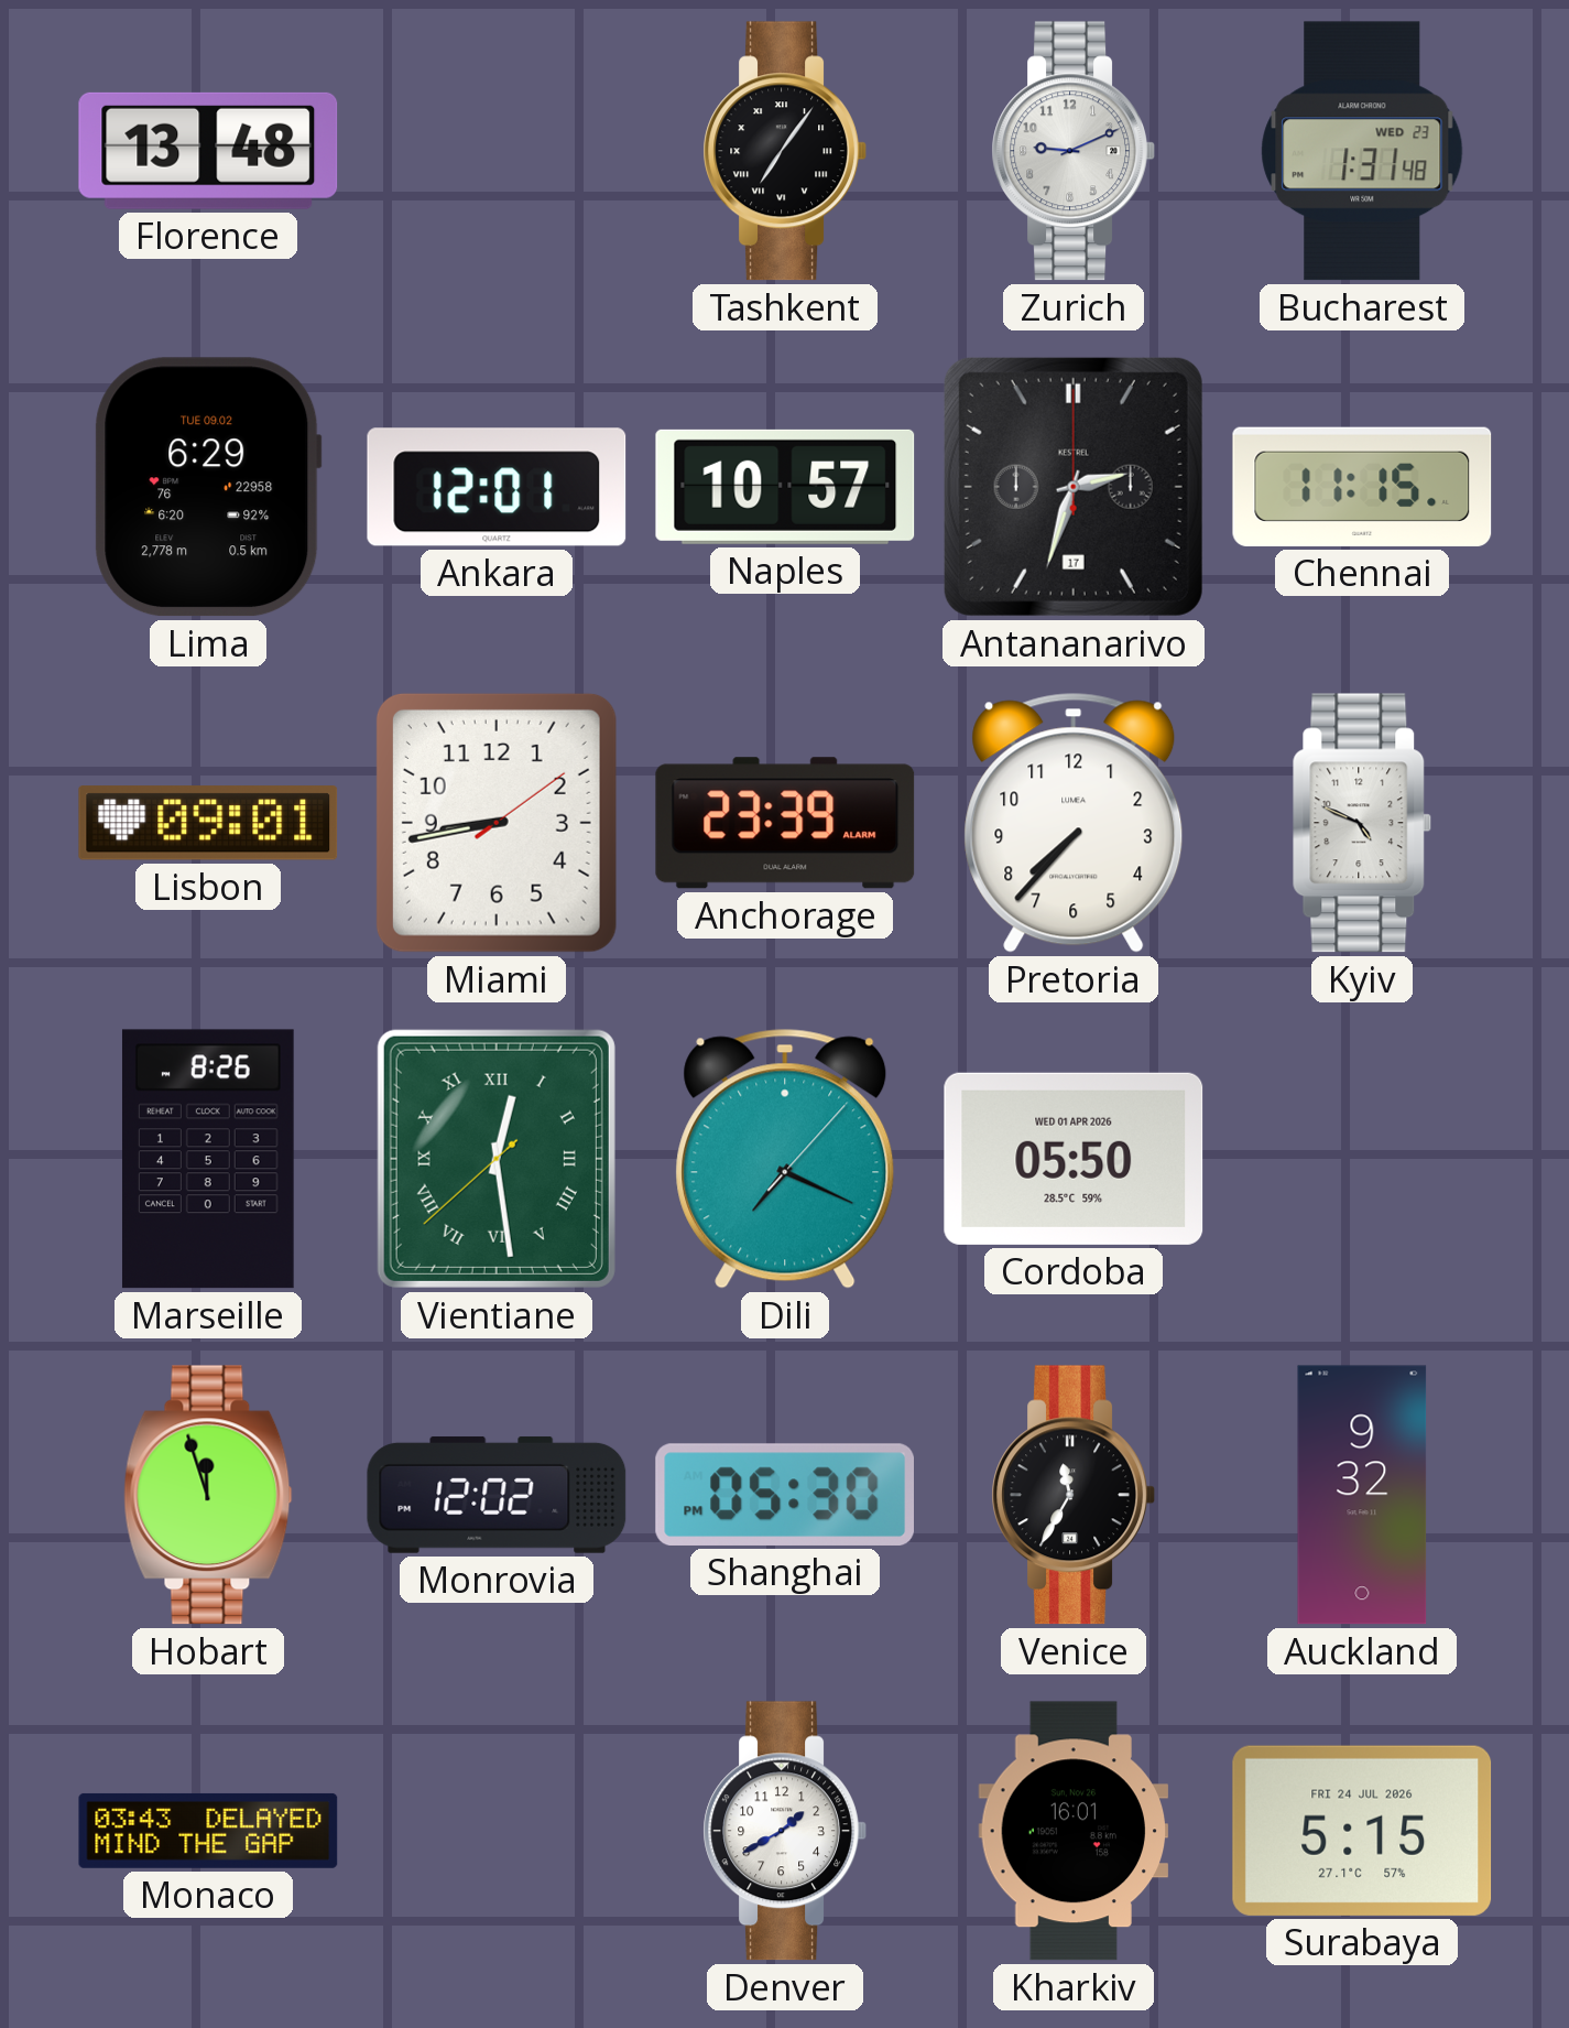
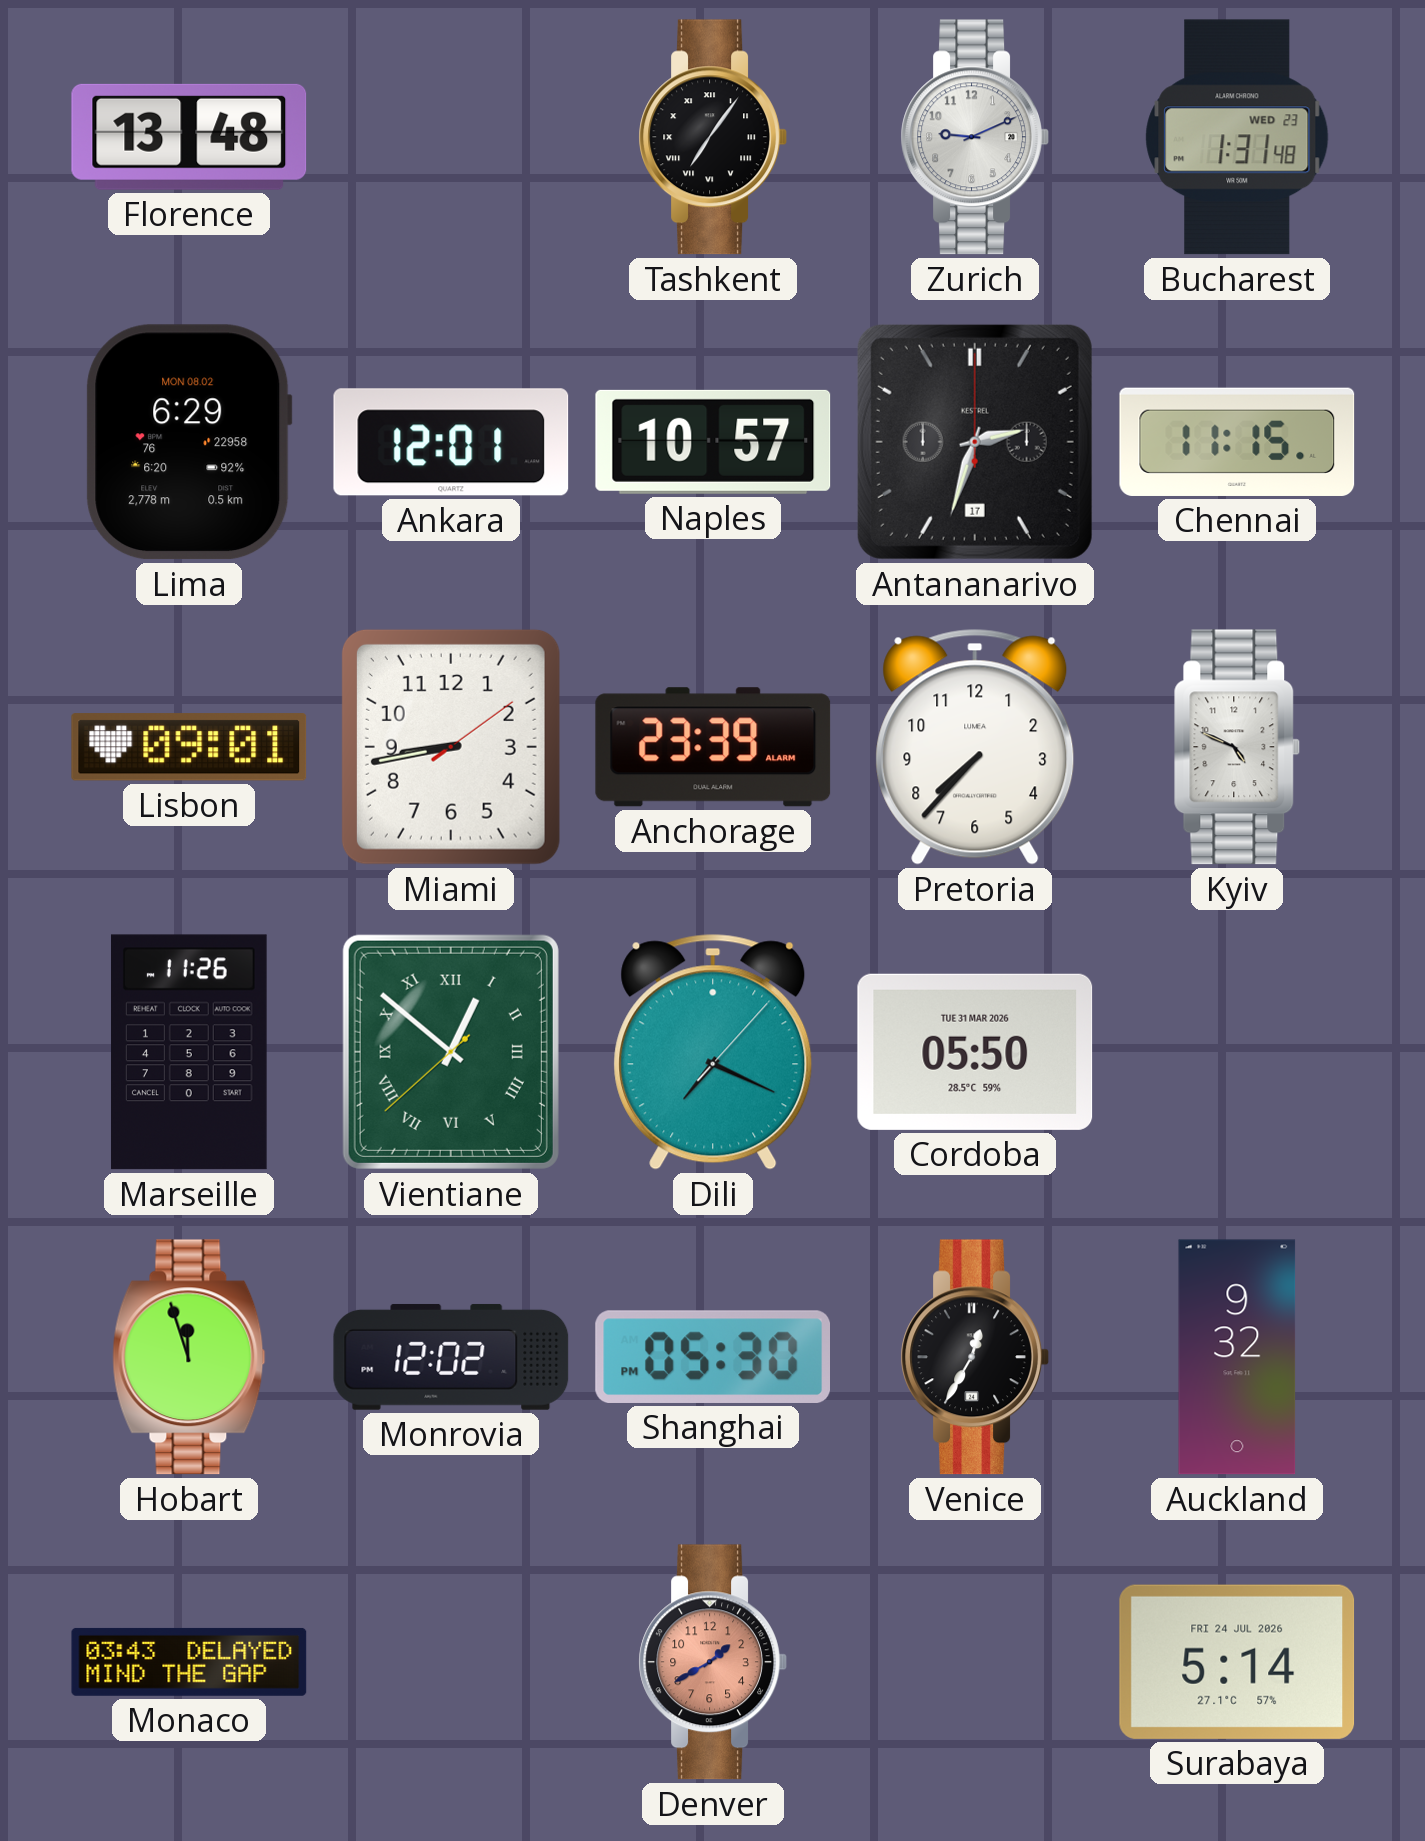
Lima date: TUE 09.02 -> MON 08.02
Marseille: 8:26 -> 11:26
Vientiane: 12:28 -> 12:51
Cordoba date: WED 01 APR 2026 -> TUE 31 MAR 2026
Venice: 11:35 -> 12:35
Denver dial: white -> salmon
Kharkiv: 16:01 -> none
Surabaya: 5:15 -> 5:14
